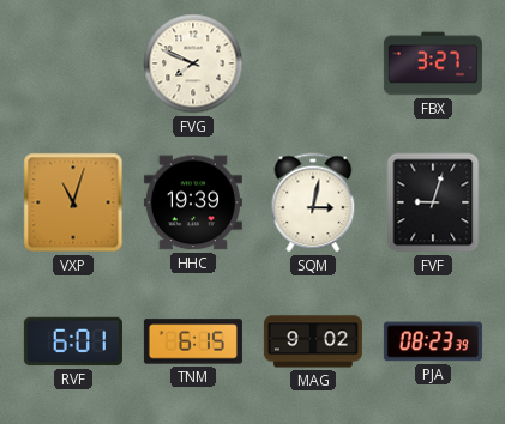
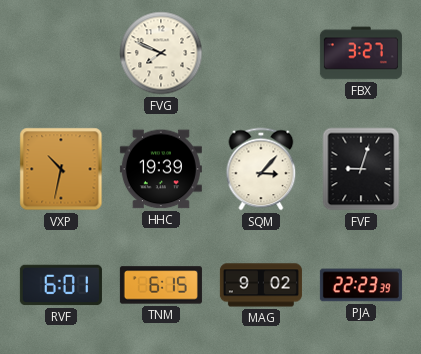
VXP: 11:03 -> 10:32
SQM: 3:02 -> 3:07
PJA: 08:23 -> 22:23
